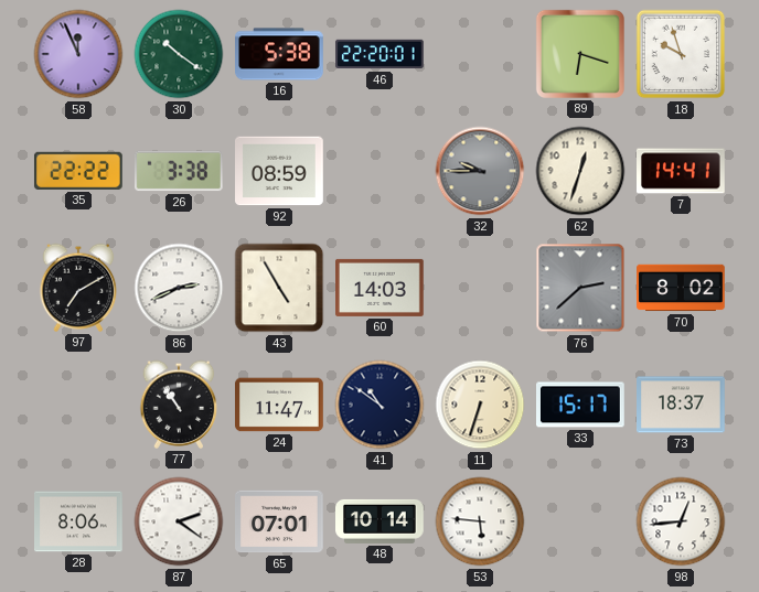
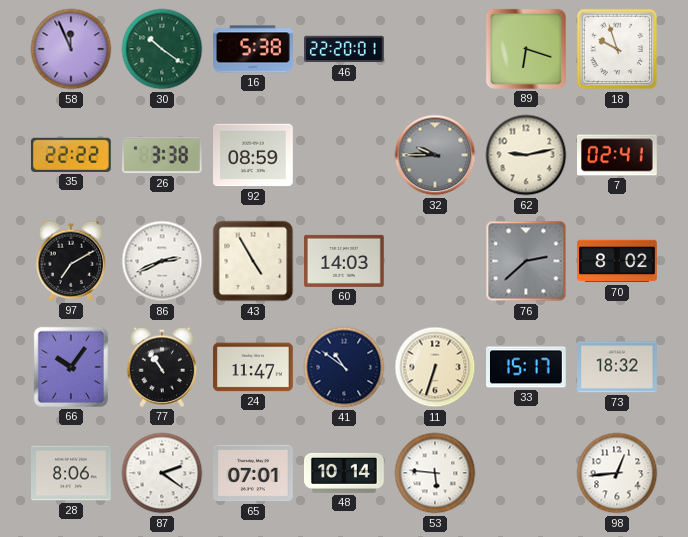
62: 12:33 -> 9:13
7: 14:41 -> 02:41
66: none -> 10:06
73: 18:37 -> 18:32
